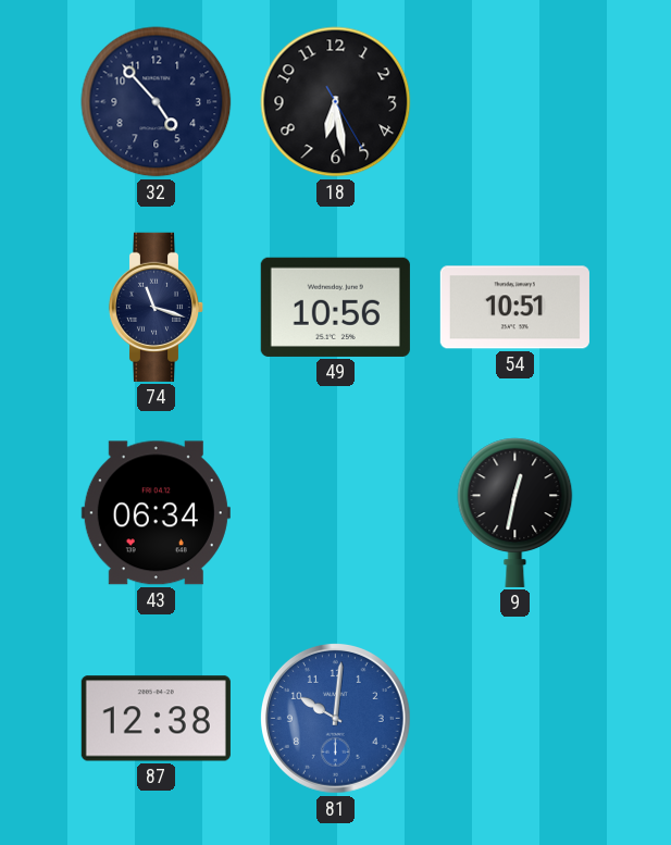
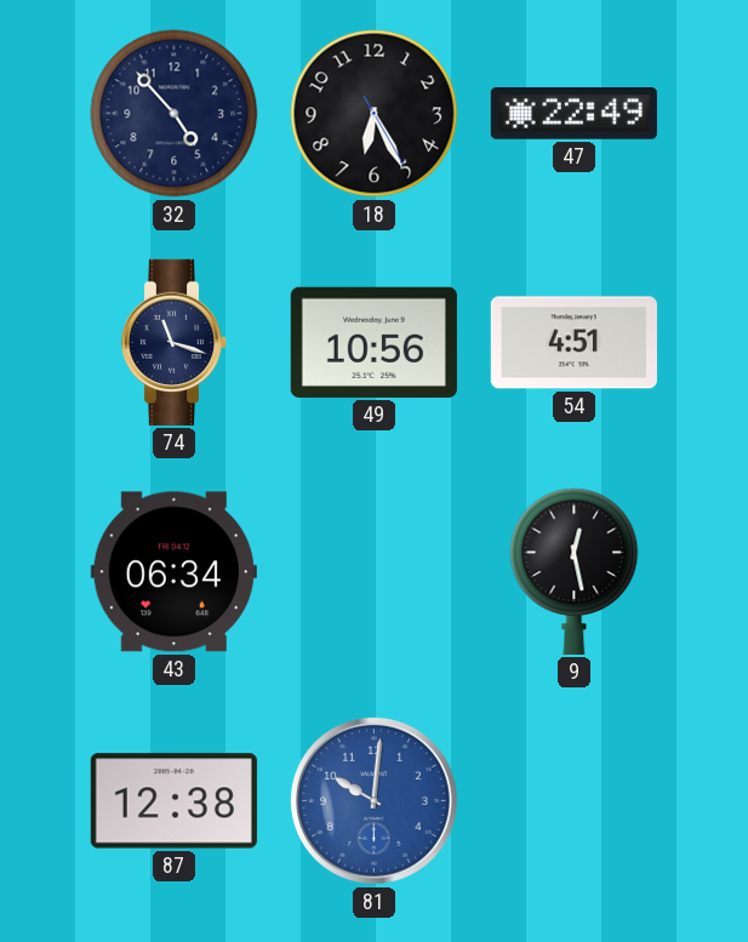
18: 6:28 -> 6:25
47: none -> 22:49
54: 10:51 -> 4:51
9: 12:32 -> 12:28
